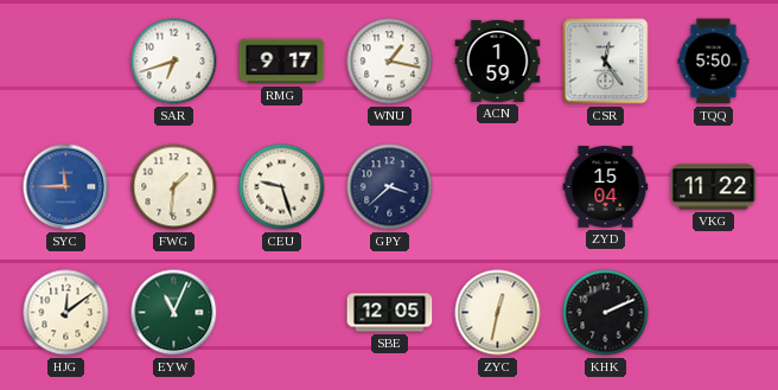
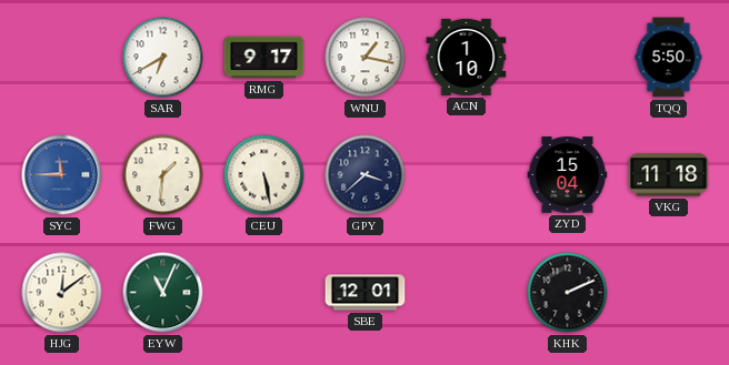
SAR: 6:42 -> 6:40
ACN: 1:59 -> 1:10
CSR: 12:24 -> none
CEU: 9:27 -> 5:28
VKG: 11:22 -> 11:18
SBE: 12:05 -> 12:01
ZYC: 12:32 -> none
